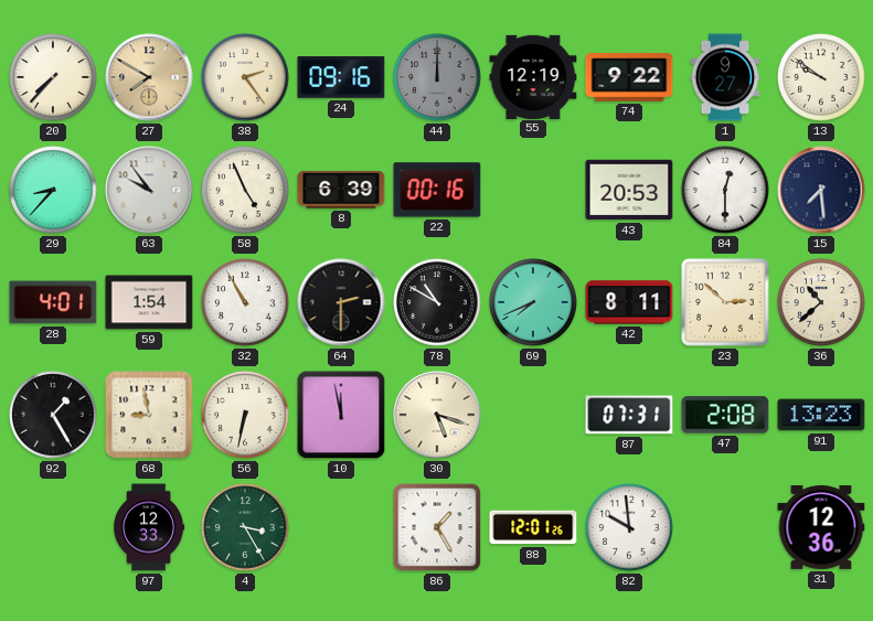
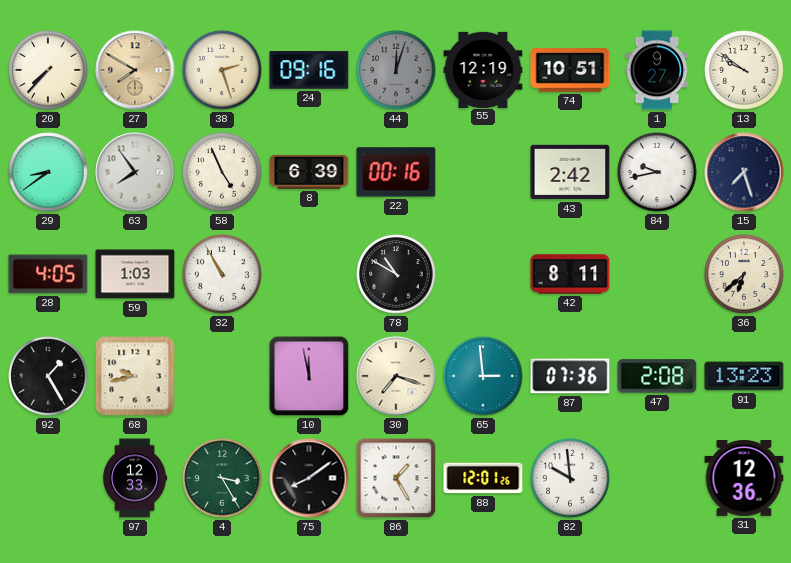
38: 2:24 -> 2:27
44: 12:00 -> 12:03
74: 9:22 -> 10:51
29: 8:37 -> 8:39
63: 9:54 -> 7:54
43: 20:53 -> 2:42
84: 12:30 -> 9:43
15: 7:29 -> 7:27
28: 4:01 -> 4:05
59: 1:54 -> 1:03
64: 2:30 -> none
69: 7:41 -> none
23: 2:52 -> none
36: 10:38 -> 6:38
68: 8:58 -> 9:43
56: 6:32 -> none
30: 5:18 -> 7:18
65: none -> 2:59
87: 07:31 -> 07:36
75: none -> 8:09
